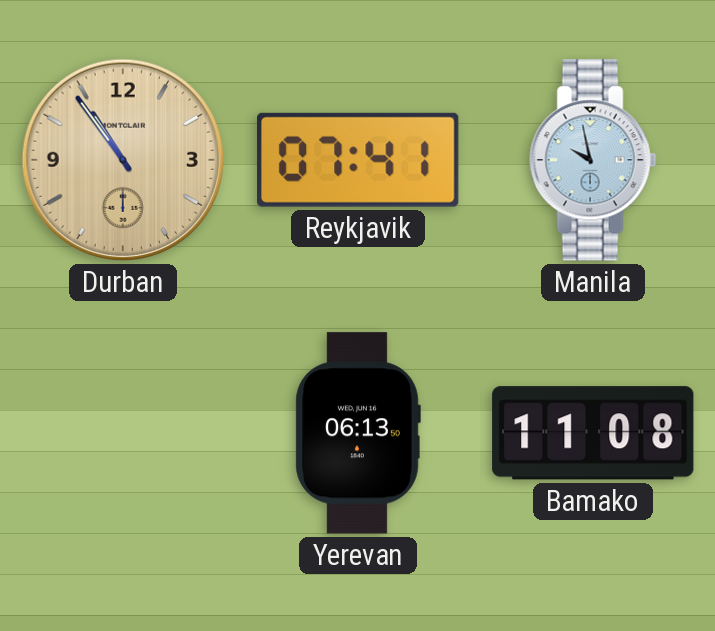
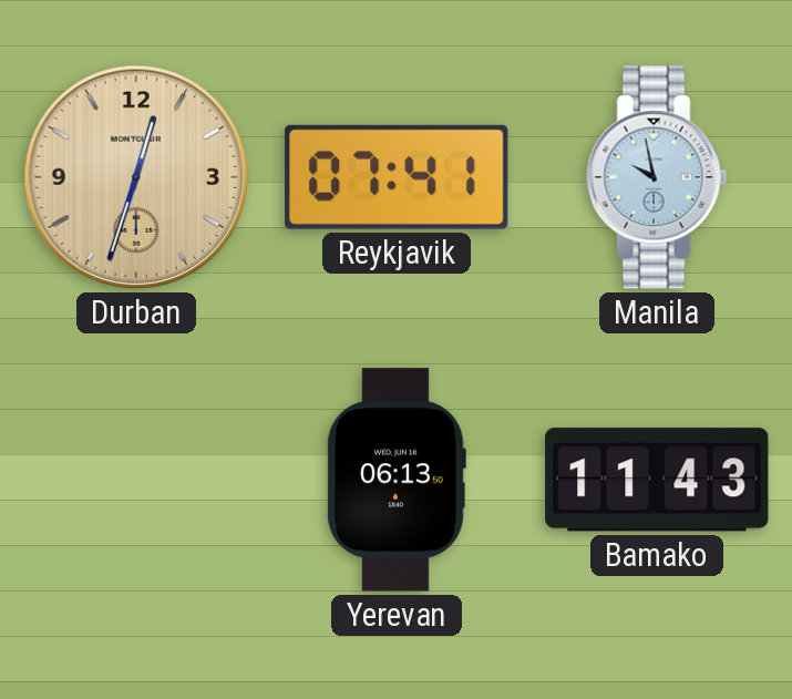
Durban: 10:54 -> 12:33
Bamako: 11:08 -> 11:43
